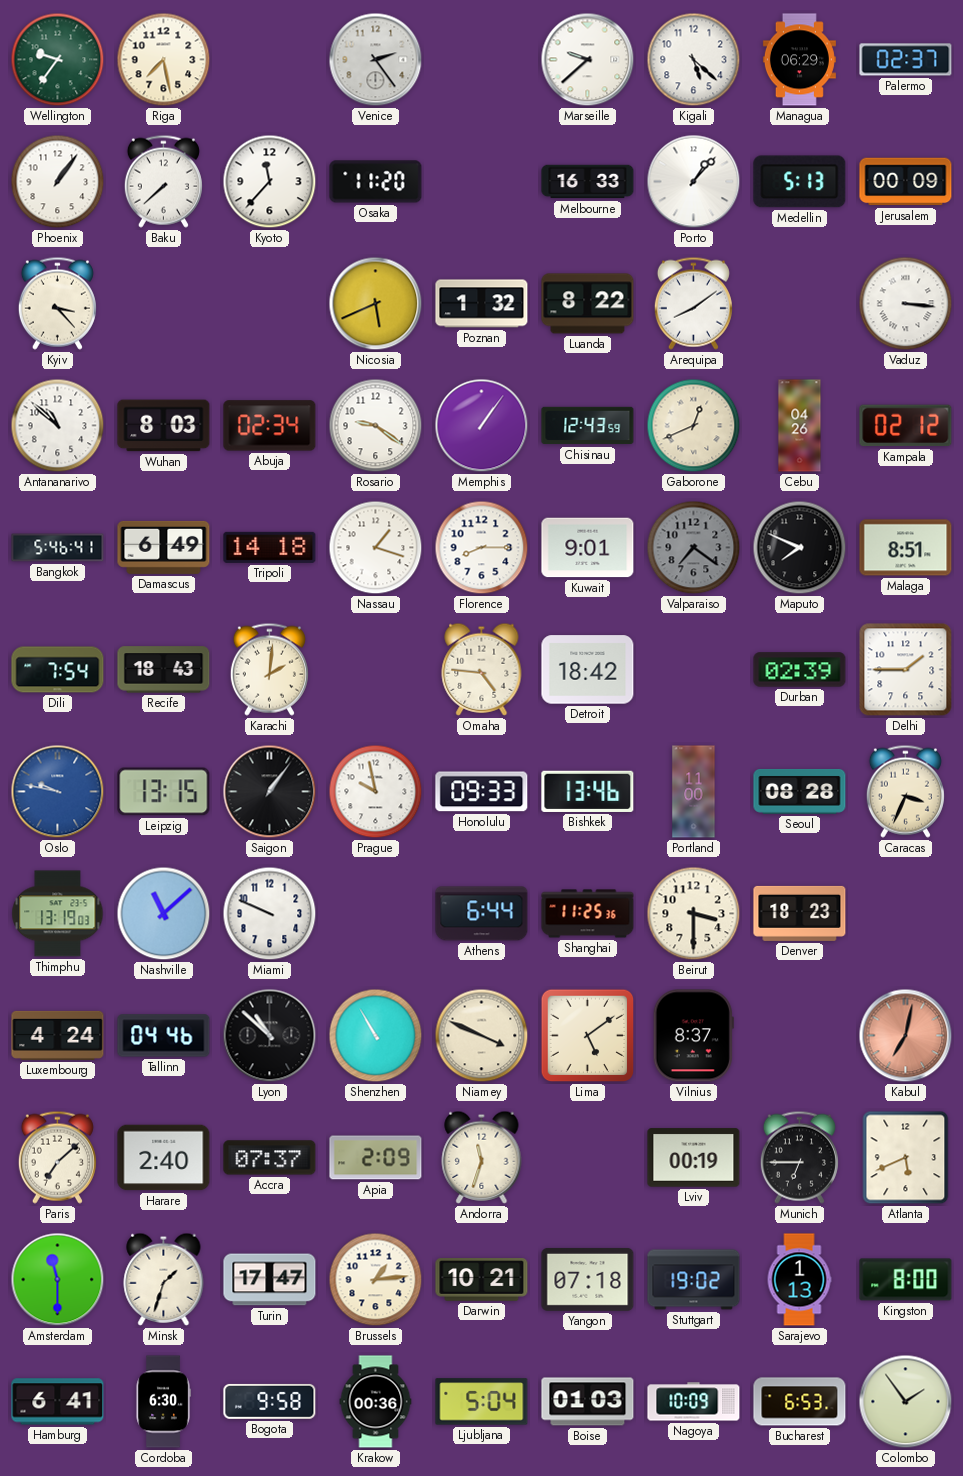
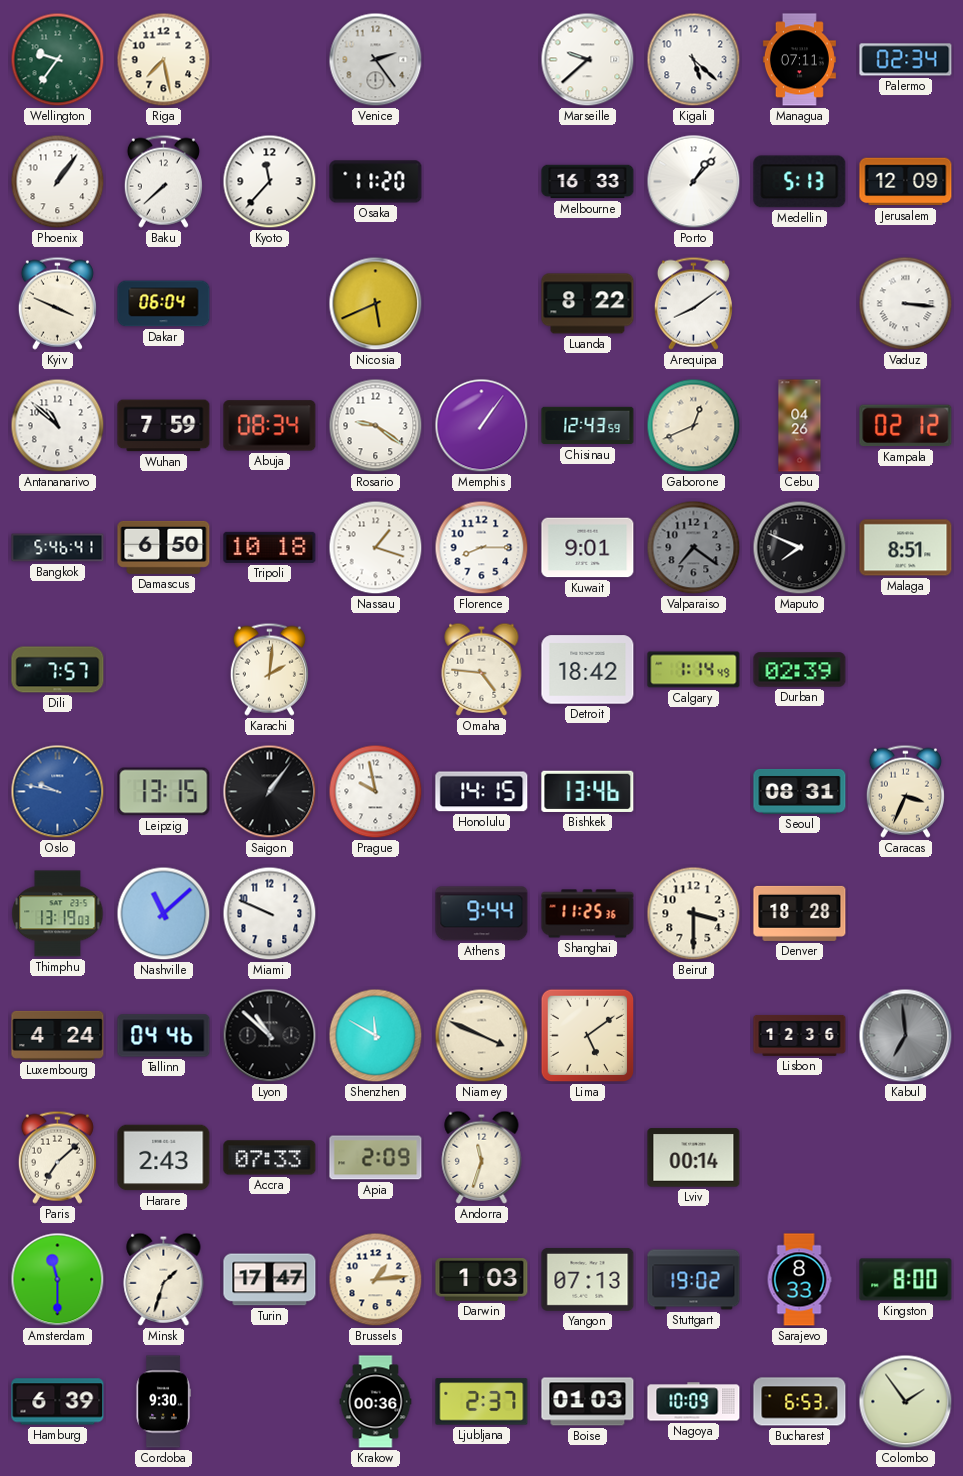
Managua: 06:29 -> 07:11
Palermo: 02:37 -> 02:34
Jerusalem: 00:09 -> 12:09
Kyiv: 3:23 -> 3:49
Dakar: none -> 06:04
Poznan: 1:32 -> none
Wuhan: 8:03 -> 7:59
Abuja: 02:34 -> 08:34
Damascus: 6:49 -> 6:50
Tripoli: 14:18 -> 10:18
Dili: 7:54 -> 7:57
Recife: 18:43 -> none
Calgary: none -> 1:14
Delhi: 1:45 -> none
Honolulu: 09:33 -> 14:15
Portland: 11:00 -> none
Seoul: 08:28 -> 08:31
Athens: 6:44 -> 9:44
Denver: 18:23 -> 18:28
Shenzhen: 10:55 -> 11:50
Vilnius: 8:37 -> none
Lisbon: none -> 12:36
Kabul: 7:02 -> 6:59
Kabul dial: salmon -> grey
Harare: 2:40 -> 2:43
Accra: 07:37 -> 07:33
Lviv: 00:19 -> 00:14
Munich: 6:45 -> none
Atlanta: 5:41 -> none
Darwin: 10:21 -> 1:03
Yangon: 07:18 -> 07:13
Sarajevo: 1:13 -> 8:33
Hamburg: 6:41 -> 6:39
Cordoba: 6:30 -> 9:30
Bogota: 9:58 -> none
Ljubljana: 5:04 -> 2:37
